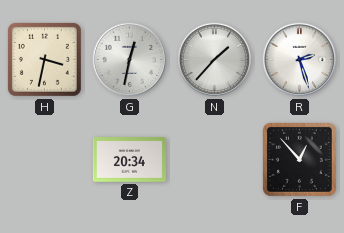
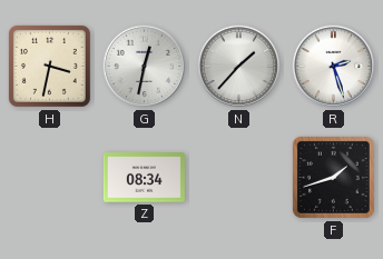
Z: 20:34 -> 08:34
F: 12:53 -> 1:42
